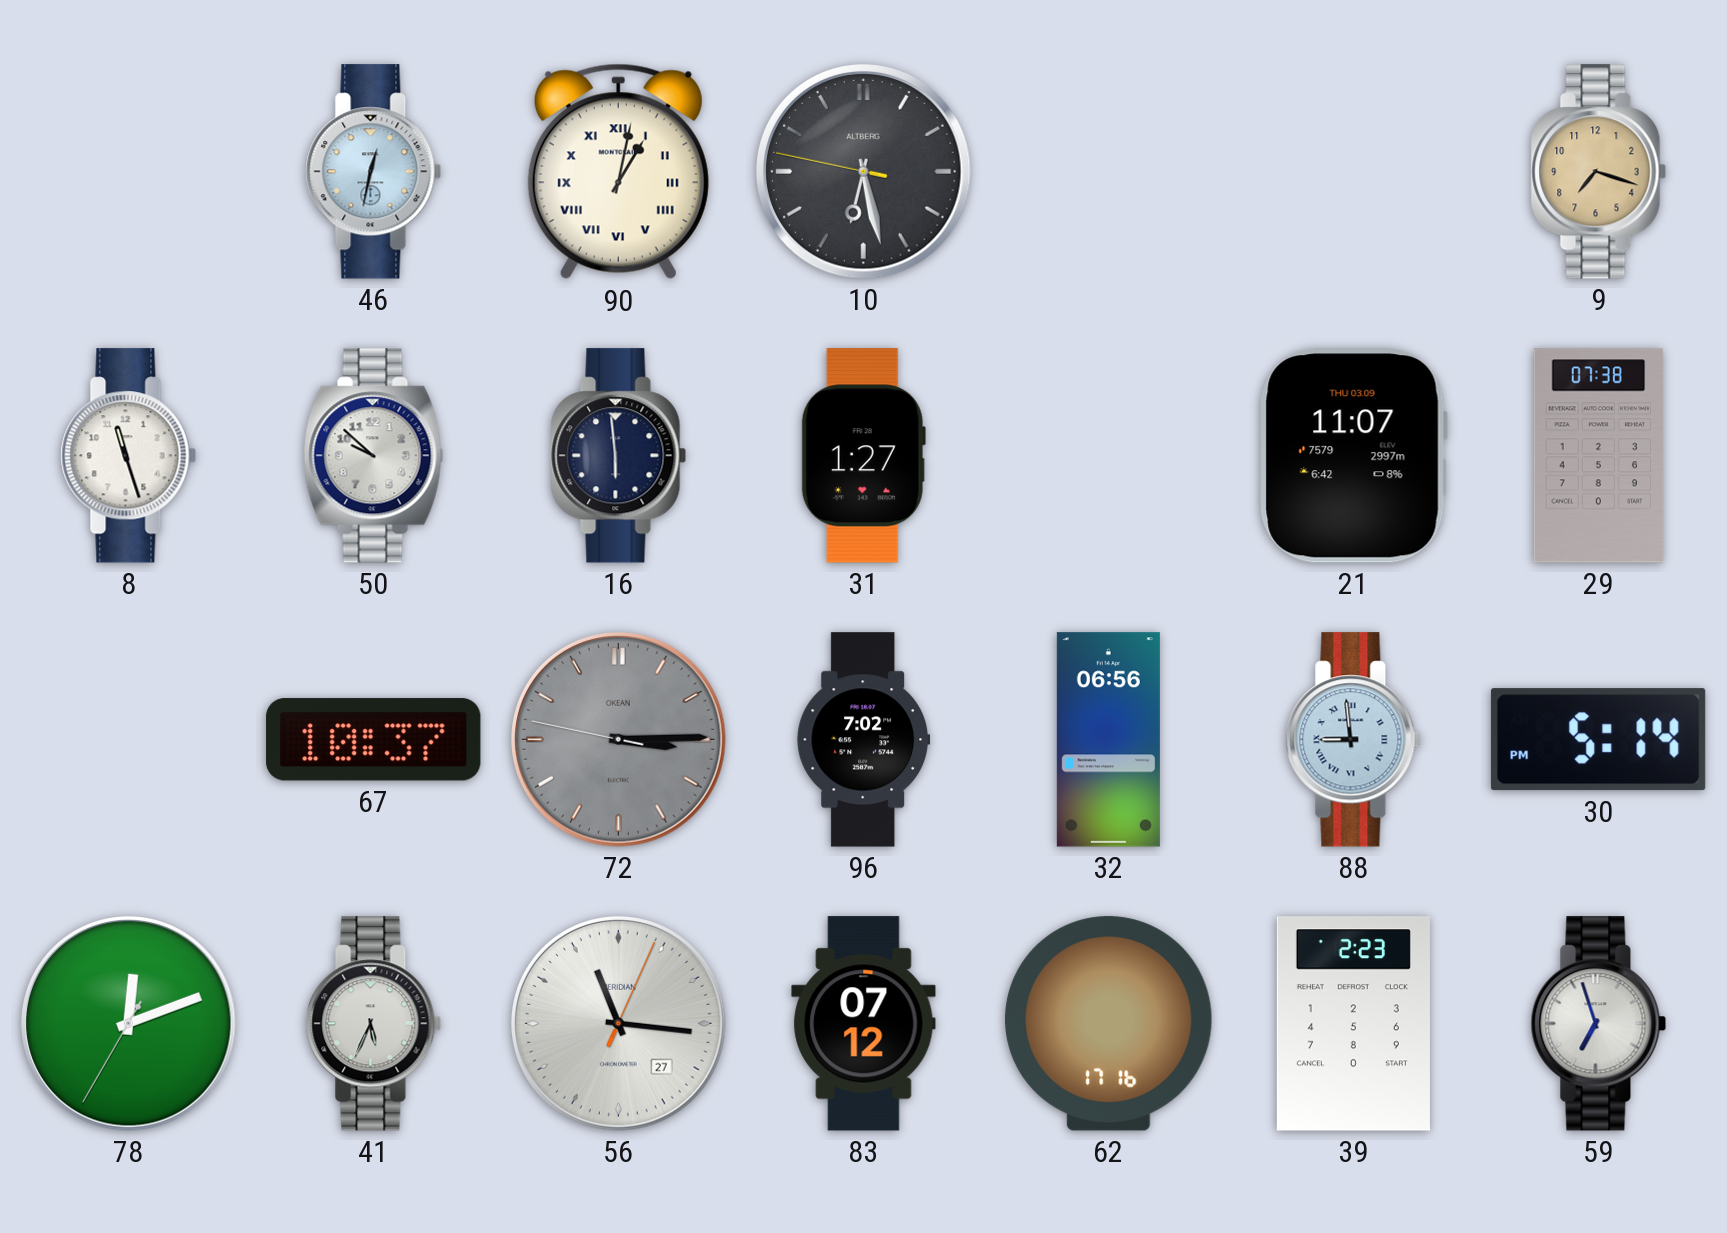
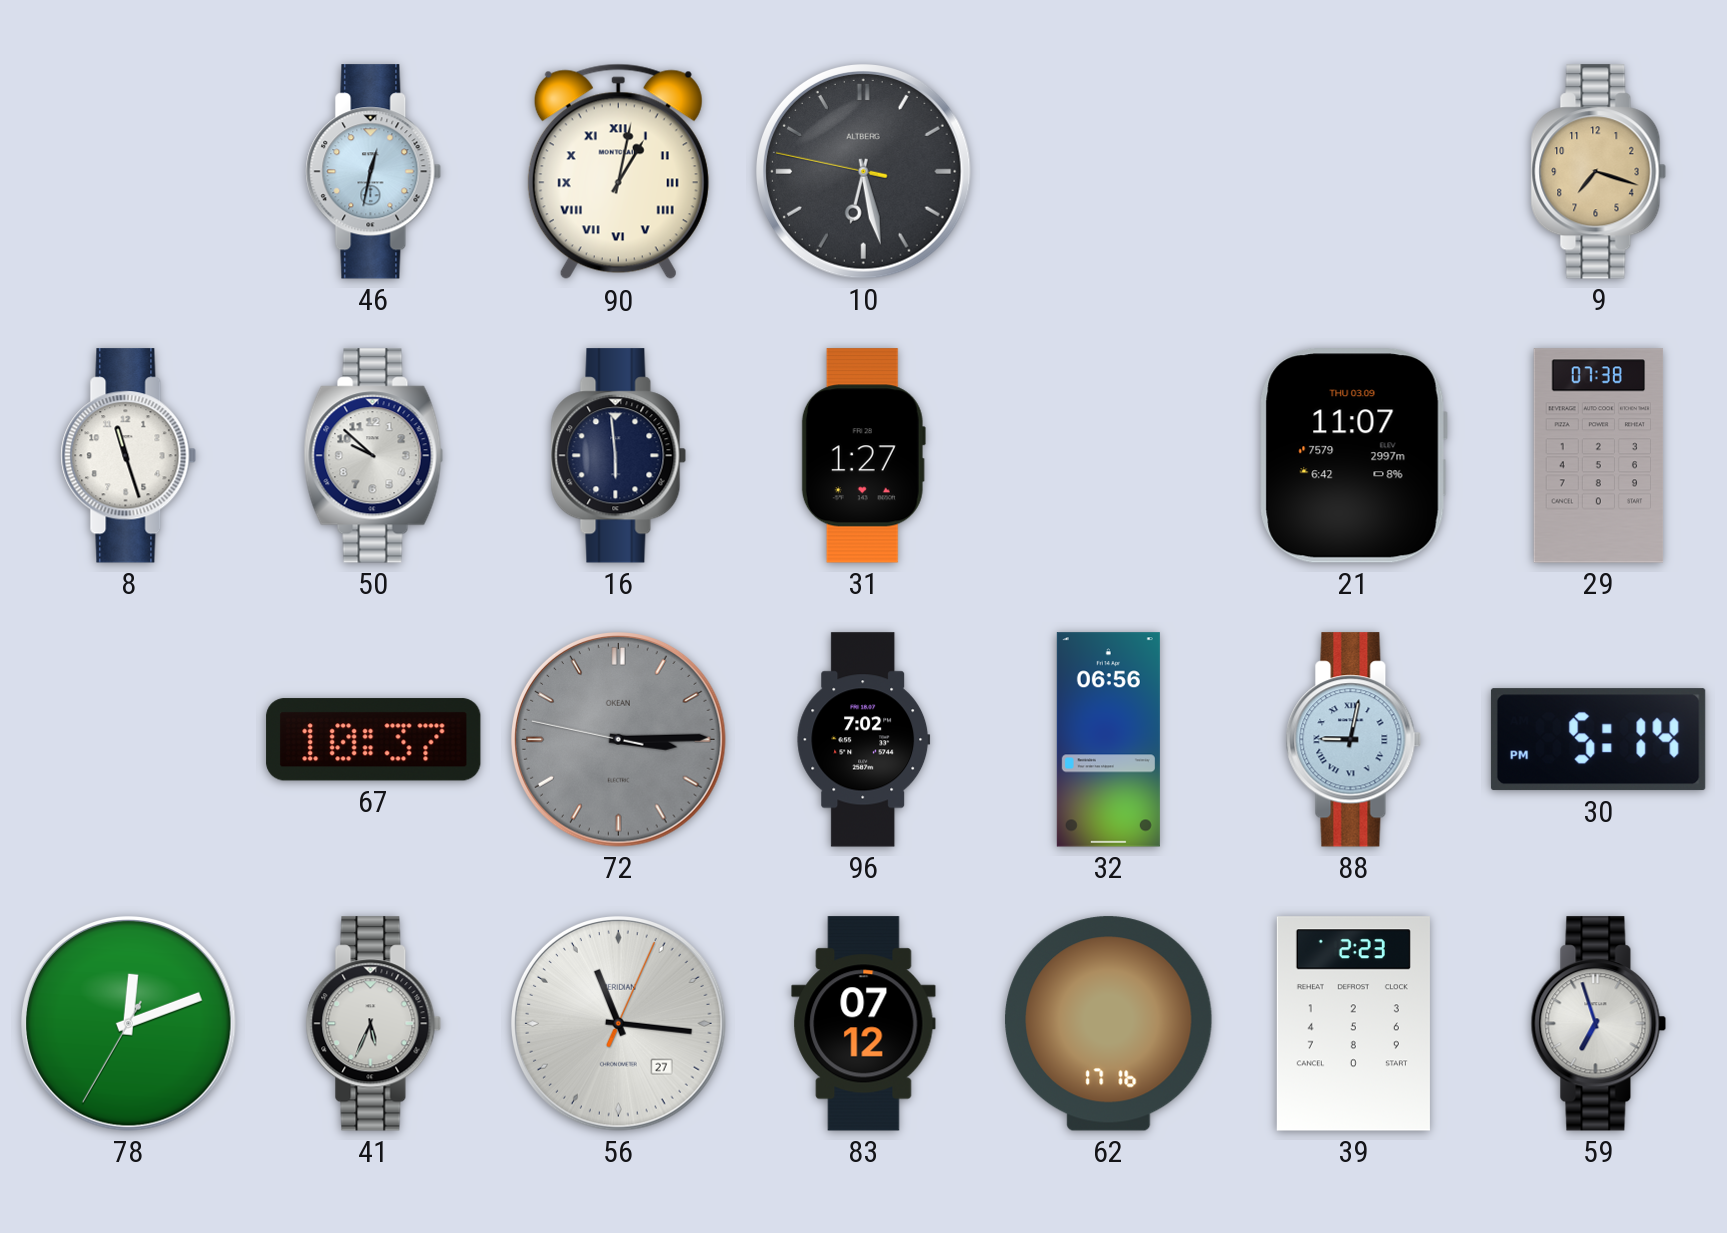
88: 8:59 -> 9:02
